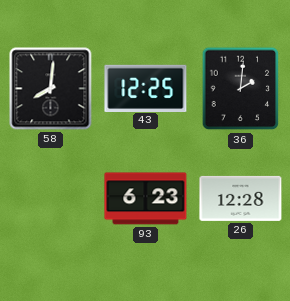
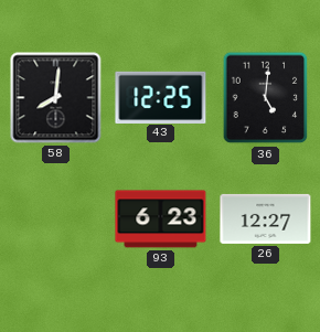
36: 2:01 -> 5:01
26: 12:28 -> 12:27
